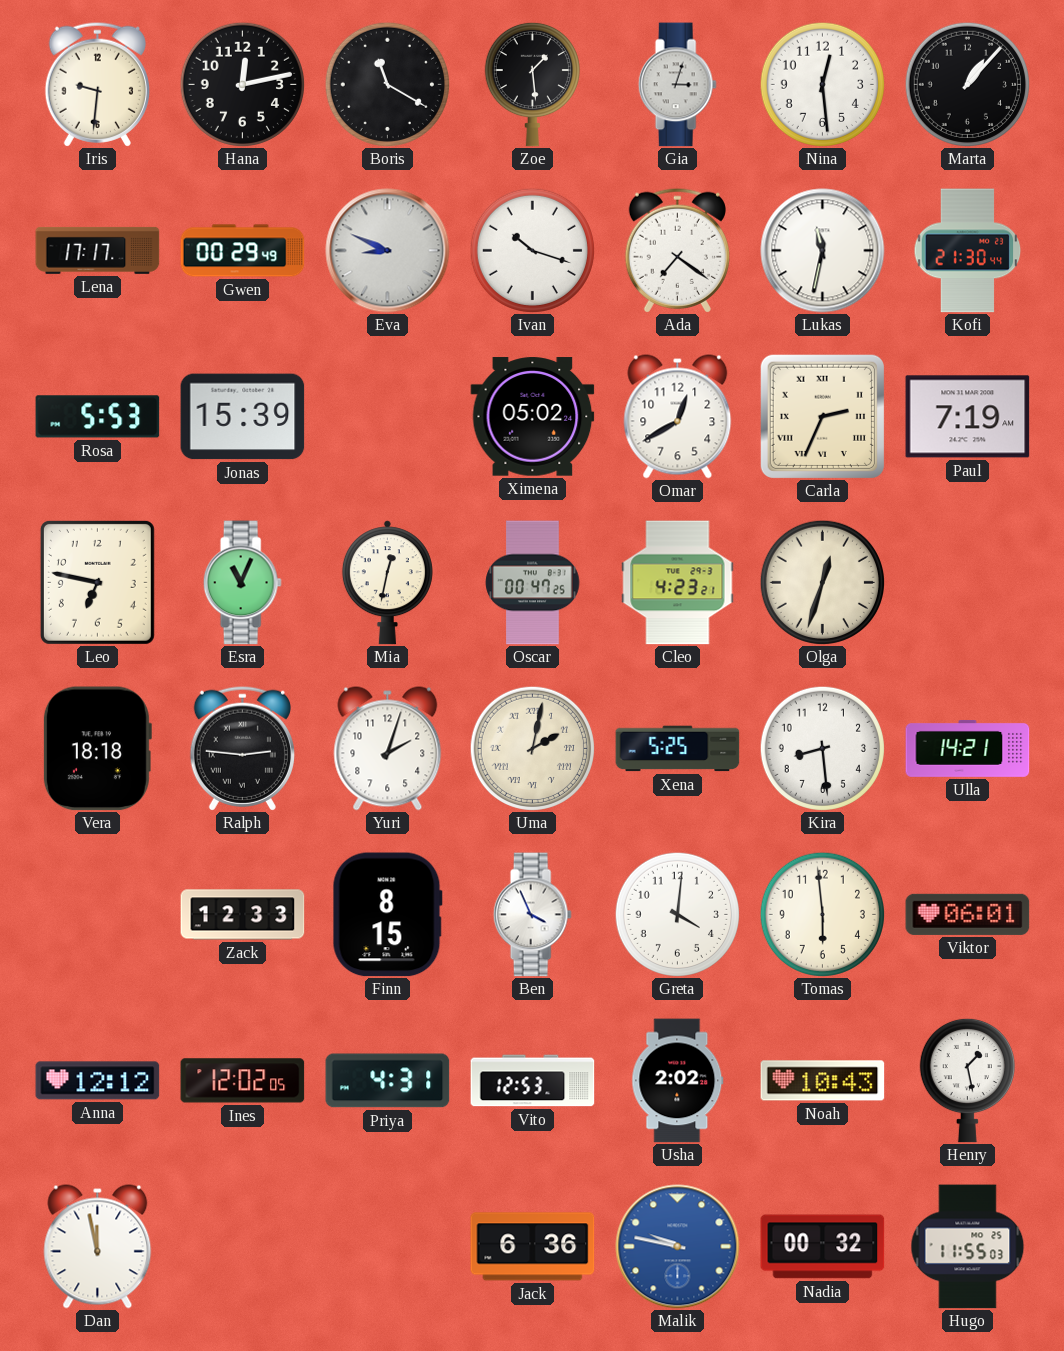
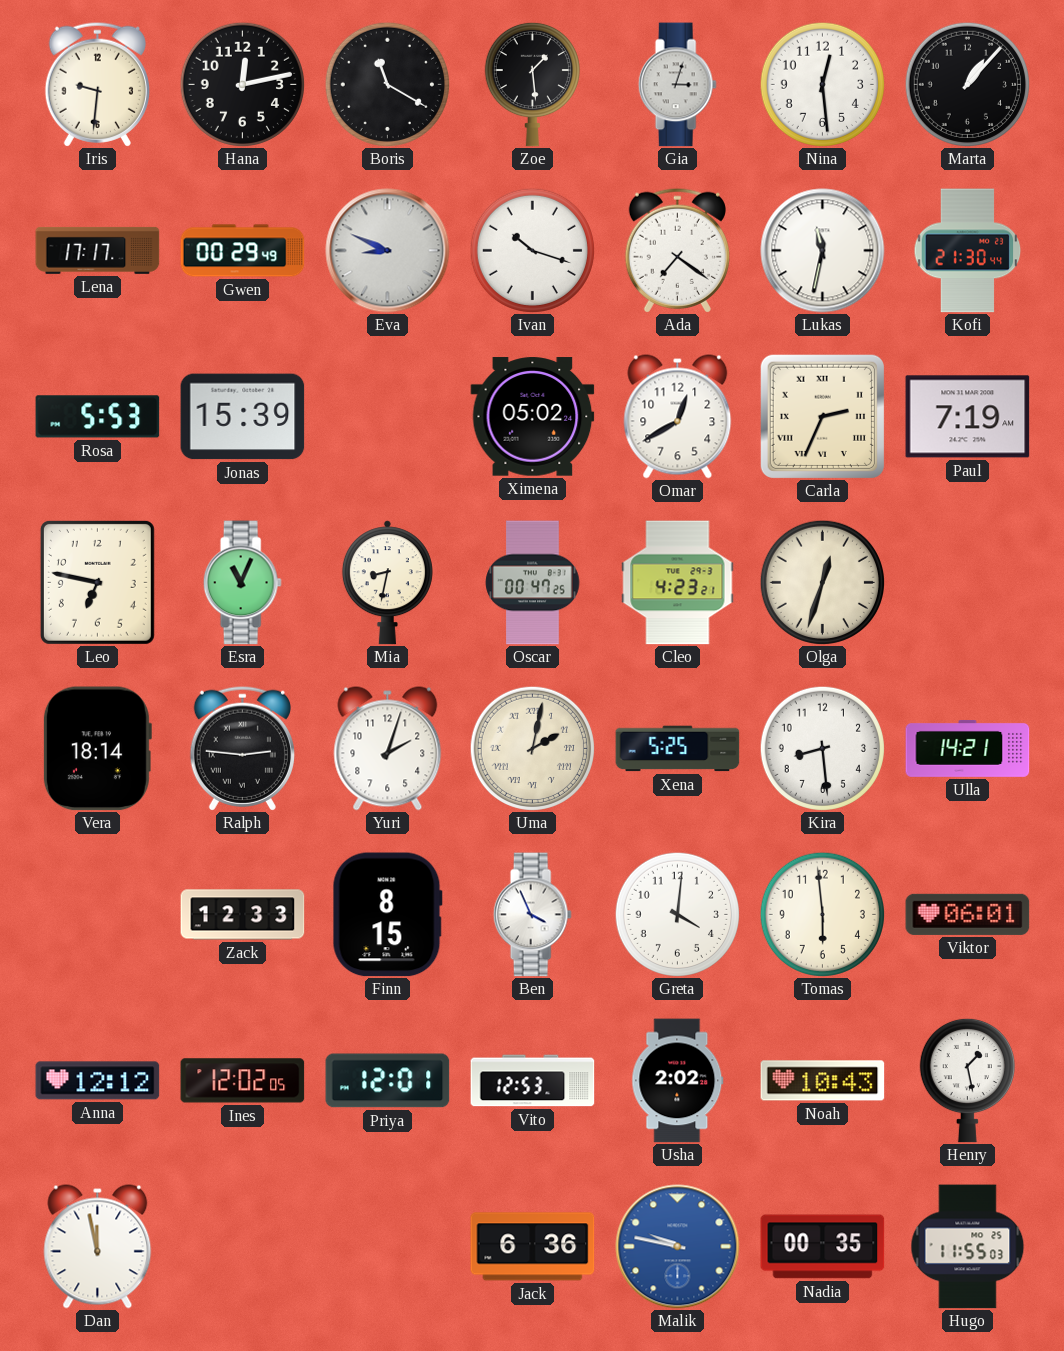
Mia: 12:32 -> 8:32
Vera: 18:18 -> 18:14
Priya: 4:31 -> 12:01
Nadia: 00:32 -> 00:35
